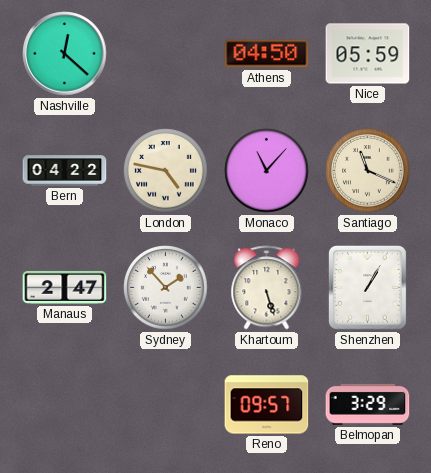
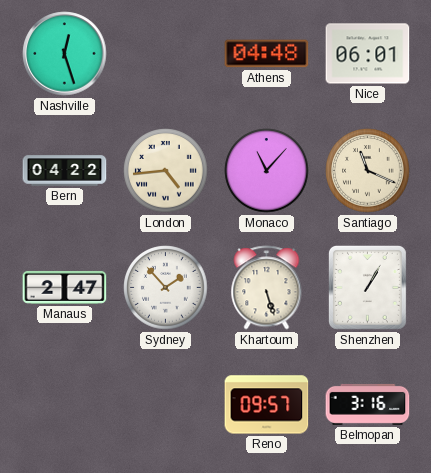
Nashville: 12:22 -> 12:27
Athens: 04:50 -> 04:48
Nice: 05:59 -> 06:01
London: 4:47 -> 4:44
Belmopan: 3:29 -> 3:16
